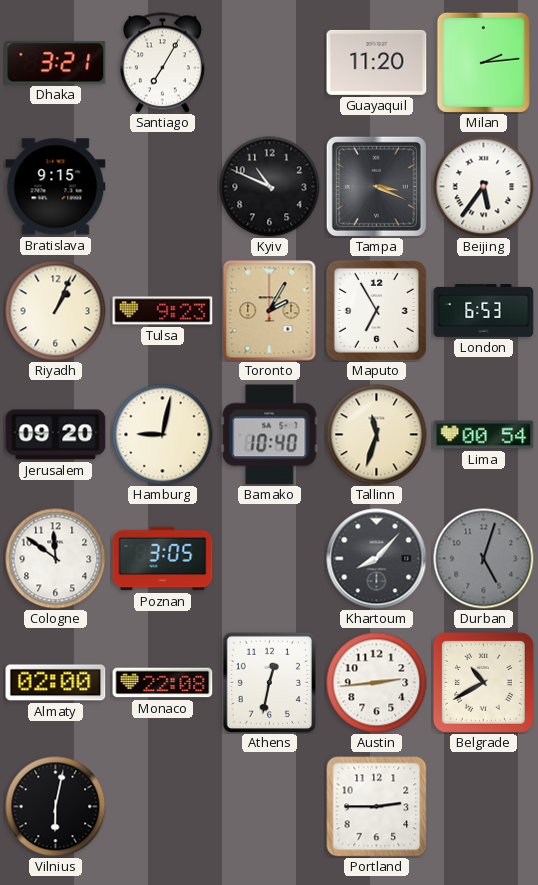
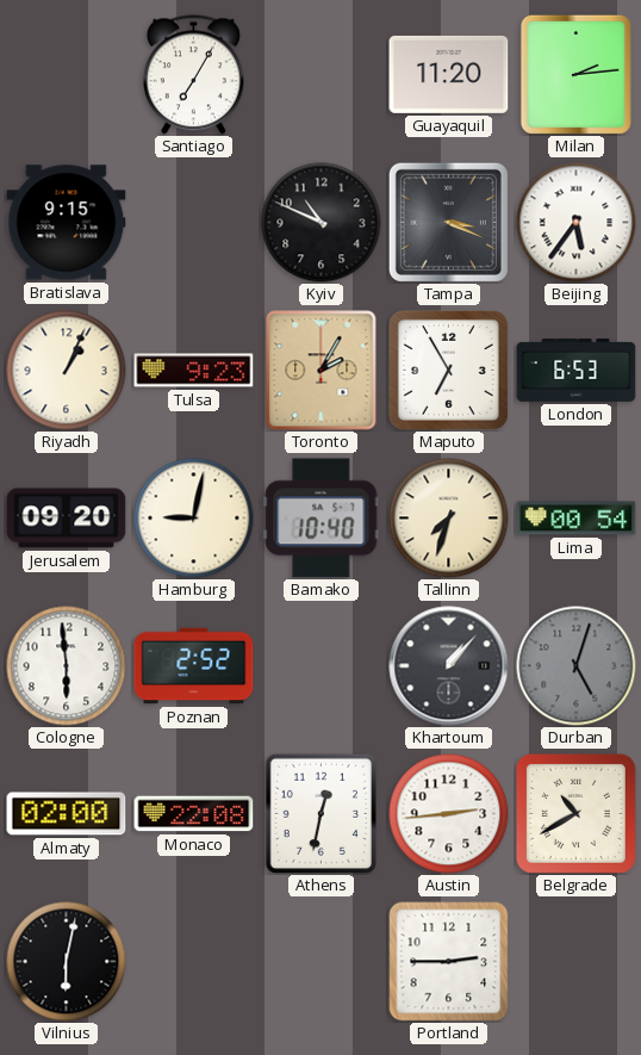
Dhaka: 3:21 -> none
Tallinn: 11:33 -> 7:33
Cologne: 11:51 -> 5:59
Poznan: 3:05 -> 2:52
Khartoum: 8:07 -> 1:07
